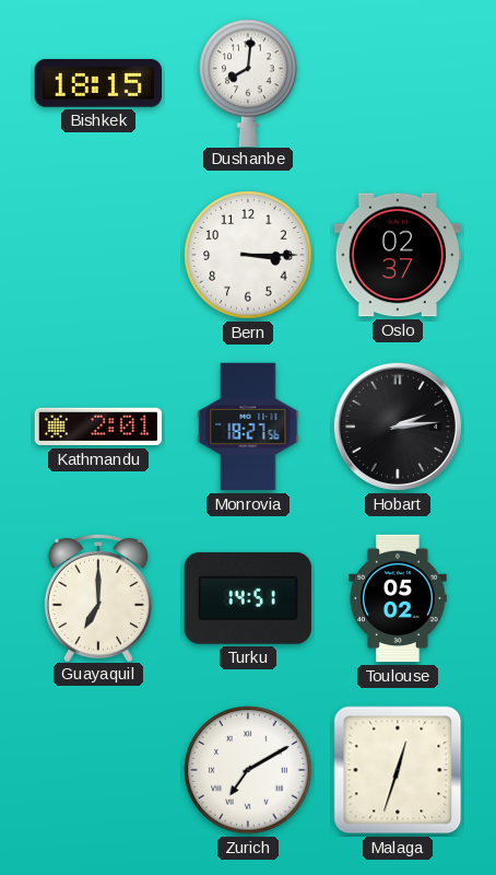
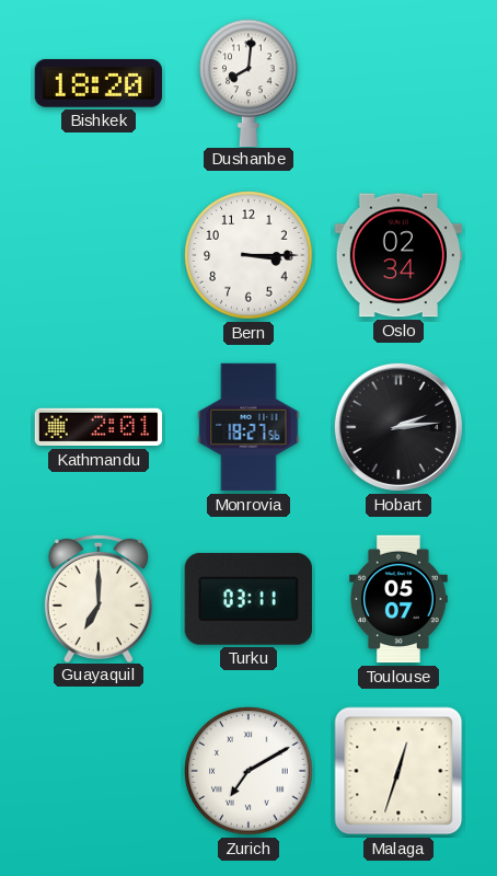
Bishkek: 18:15 -> 18:20
Oslo: 02:37 -> 02:34
Turku: 14:51 -> 03:11
Toulouse: 05:02 -> 05:07
